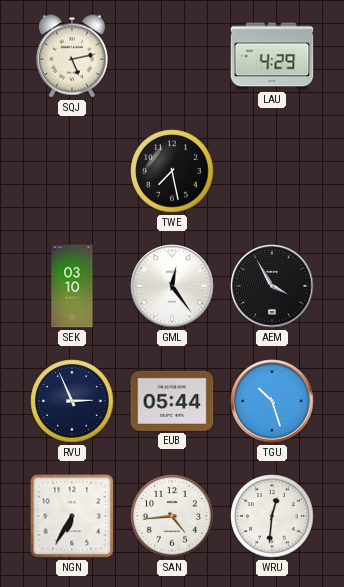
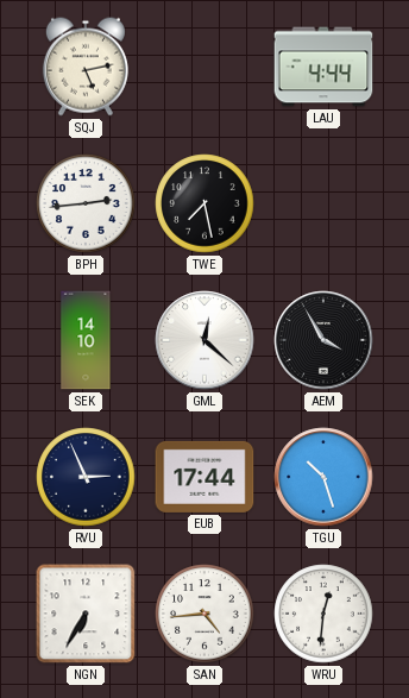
LAU: 4:29 -> 4:44
BPH: none -> 2:44
SEK: 03:10 -> 14:10
GML: 12:24 -> 12:22
EUB: 05:44 -> 17:44
